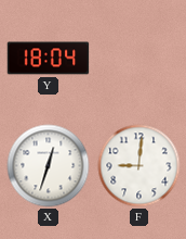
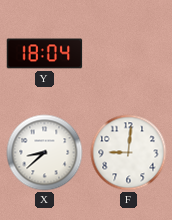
X: 12:33 -> 8:38
